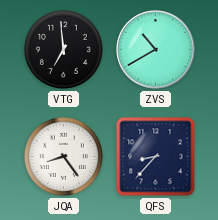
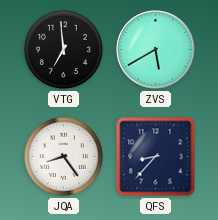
ZVS: 10:40 -> 5:40
